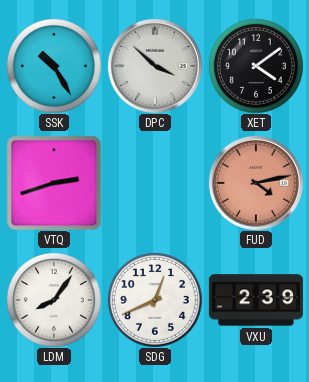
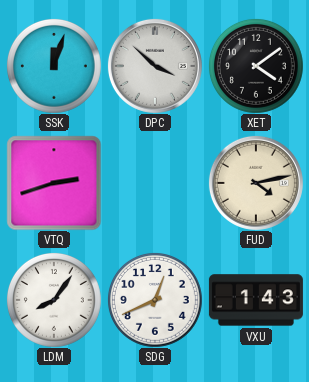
SSK: 10:25 -> 12:03
FUD dial: salmon -> cream
VXU: 2:39 -> 1:43
